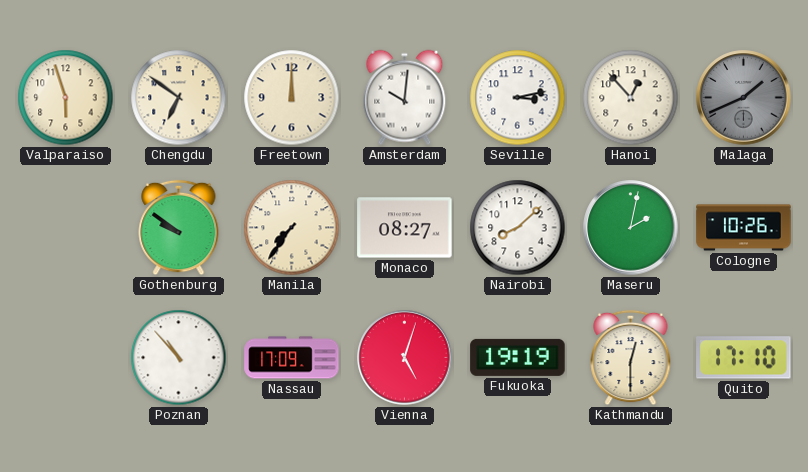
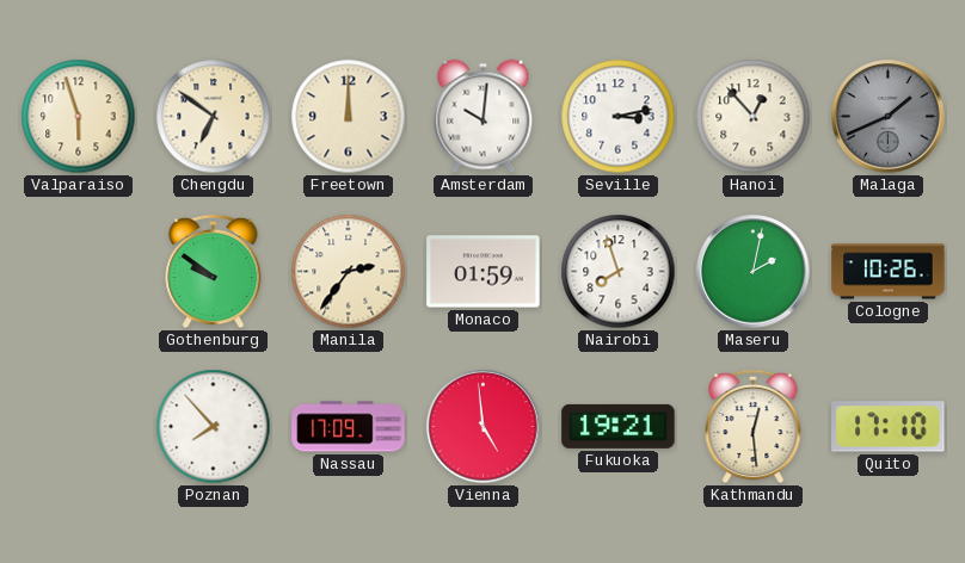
Manila: 7:36 -> 2:36
Monaco: 08:27 -> 01:59
Nairobi: 8:08 -> 7:57
Poznan: 10:53 -> 7:53
Vienna: 5:03 -> 4:59
Fukuoka: 19:19 -> 19:21
Kathmandu: 12:30 -> 12:29
